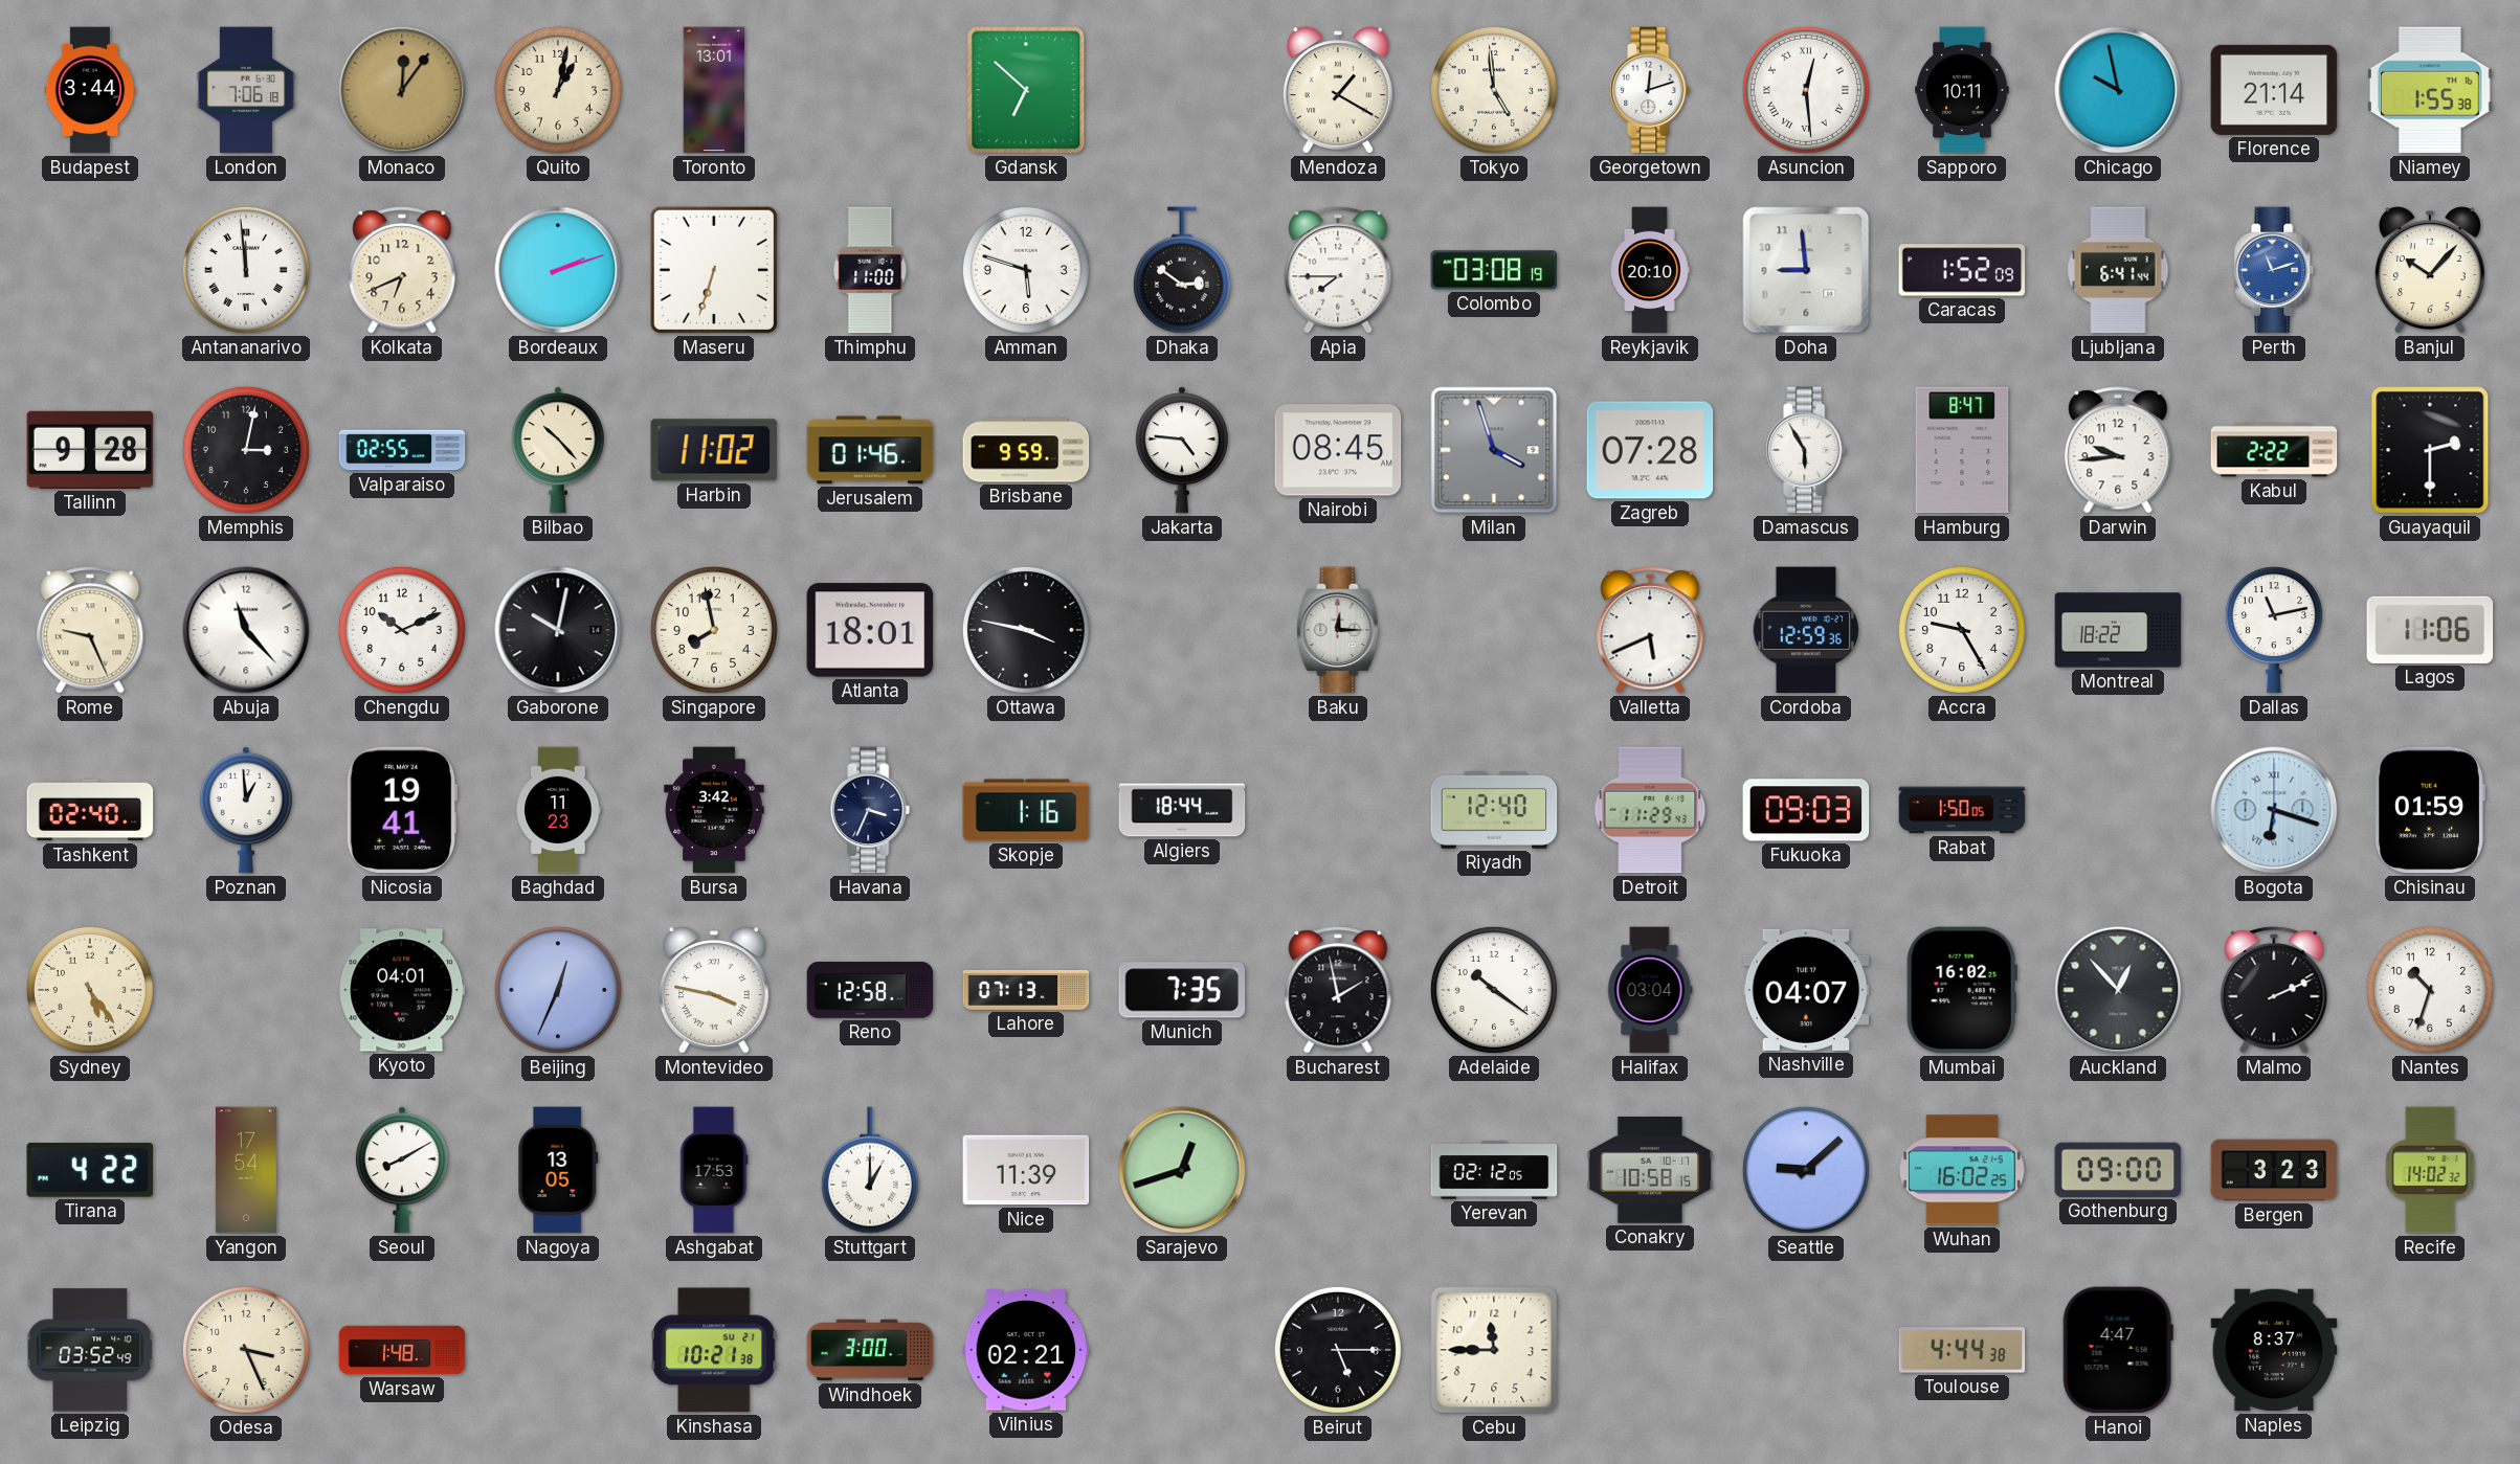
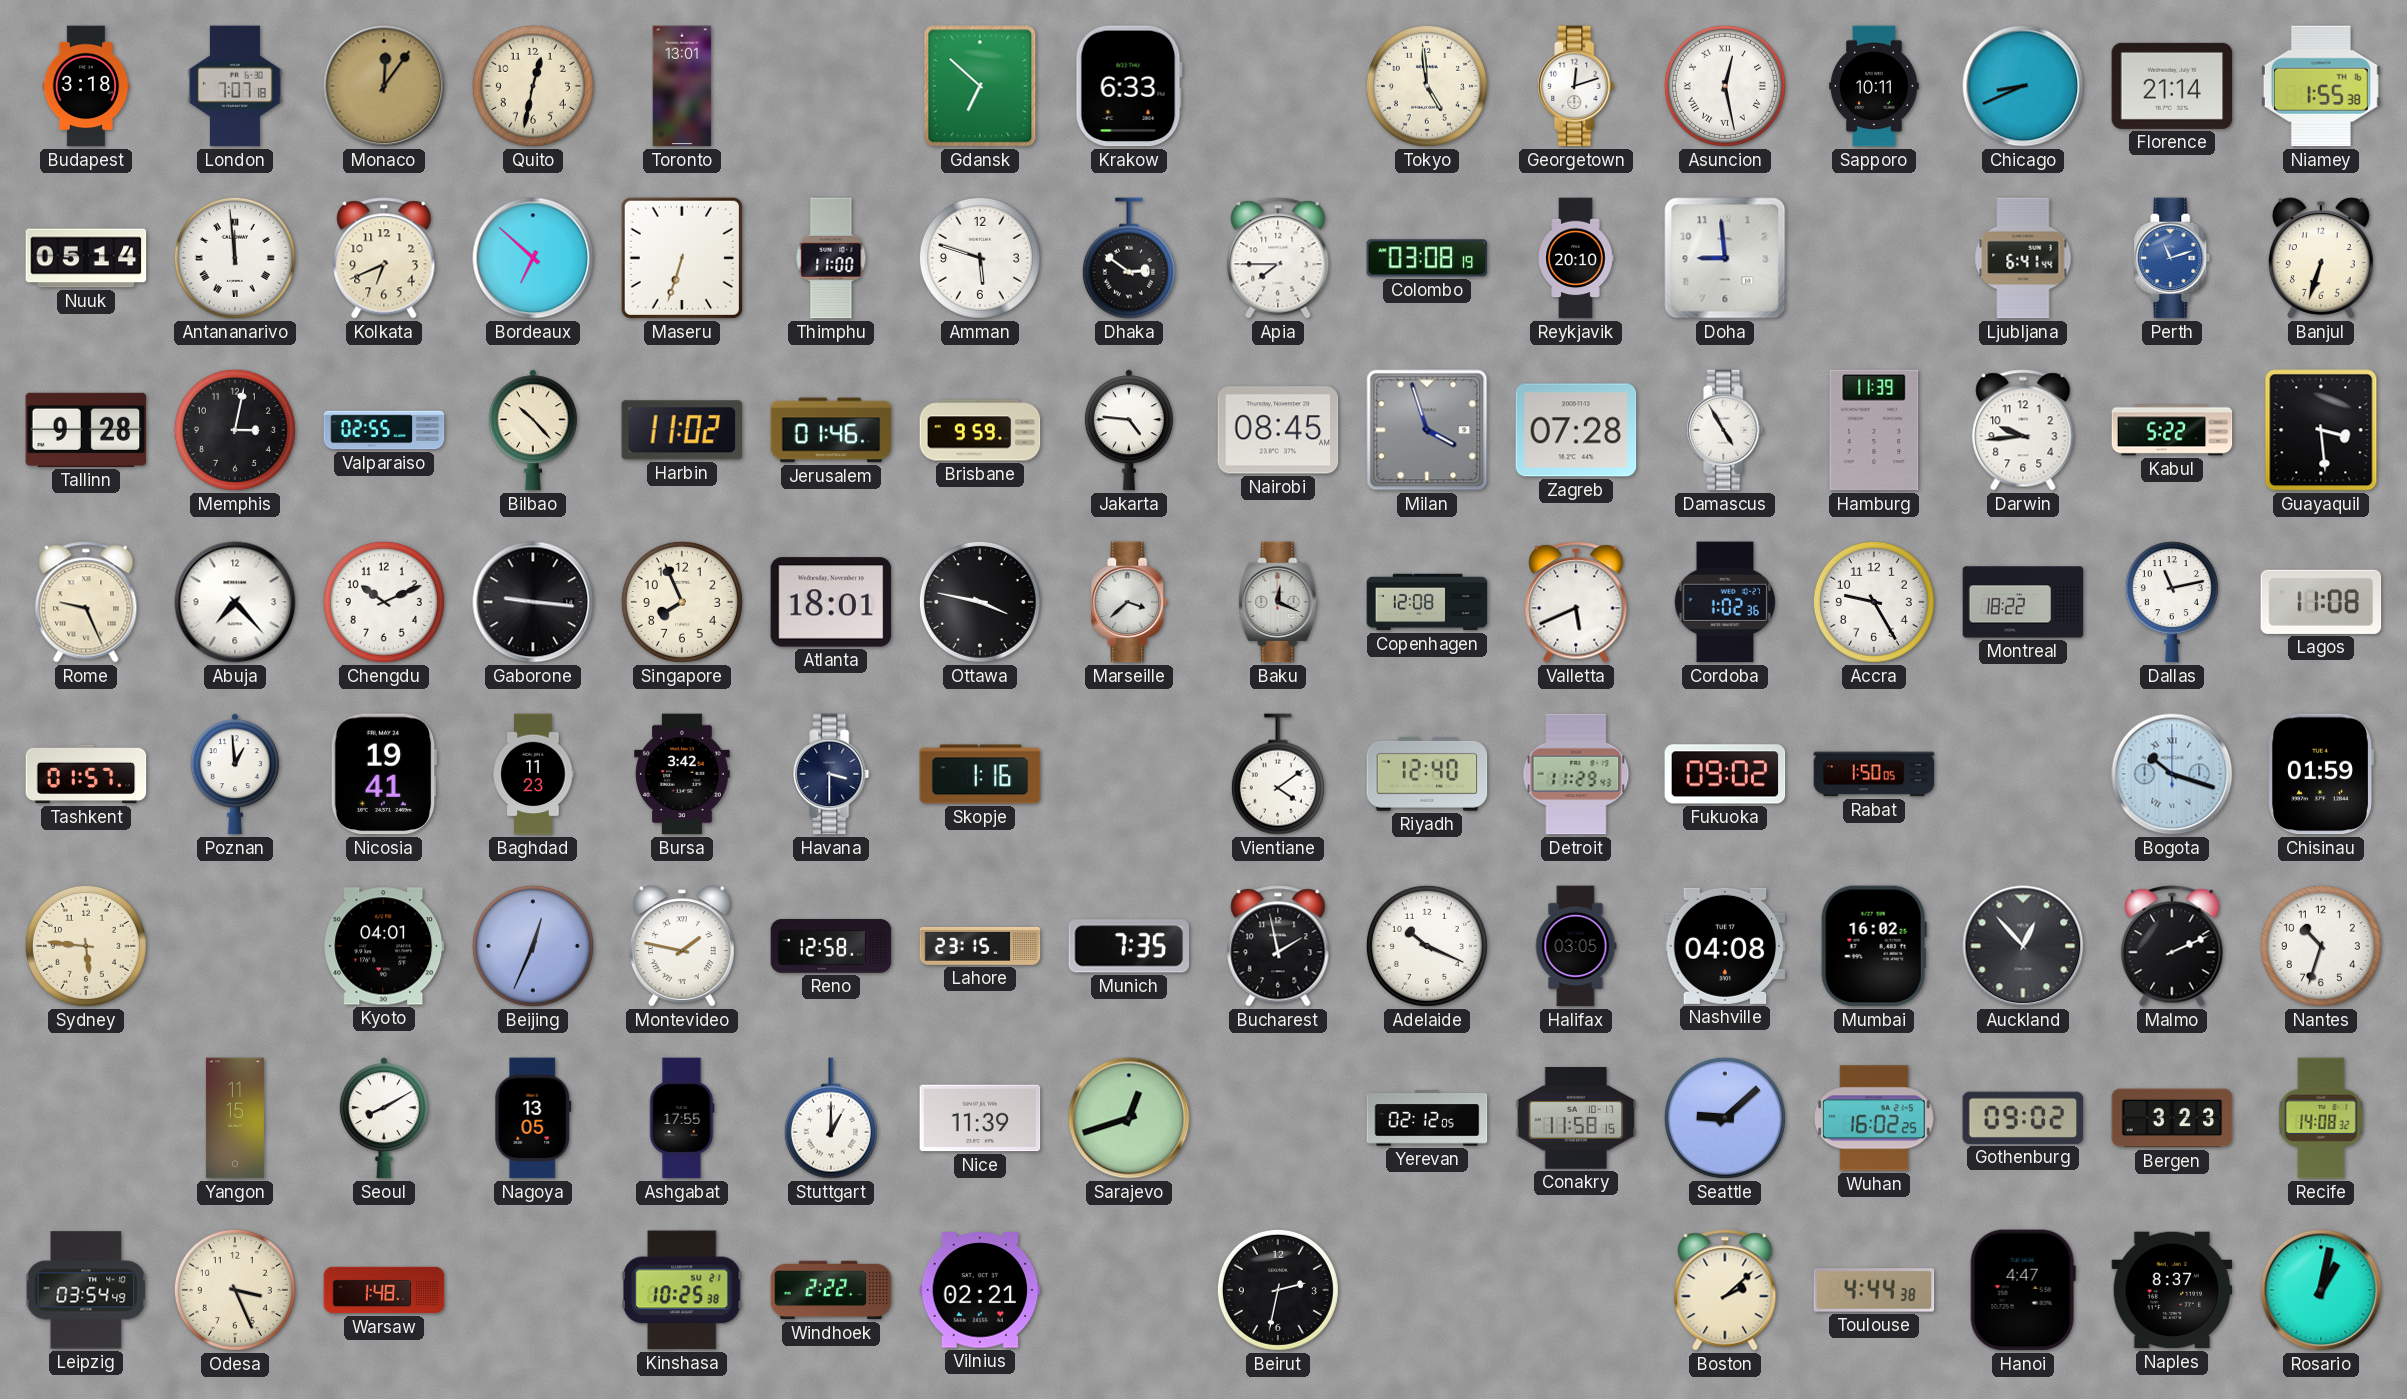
Budapest: 3:44 -> 3:18
London: 7:06 -> 7:07
Quito: 1:02 -> 12:32
Krakow: none -> 6:33
Mendoza: 1:20 -> none
Asuncion: 12:29 -> 12:28
Chicago: 9:58 -> 8:41
Nuuk: none -> 05:14
Bordeaux: 2:12 -> 6:52
Caracas: 1:52 -> none
Banjul: 10:07 -> 6:33
Damascus: 5:55 -> 4:55
Hamburg: 8:47 -> 11:39
Kabul: 2:22 -> 5:22
Guayaquil: 2:30 -> 3:29
Abuja: 11:23 -> 7:23
Gaborone: 10:02 -> 9:16
Singapore: 7:58 -> 7:56
Marseille: none -> 3:38
Baku: 12:15 -> 12:19
Copenhagen: none -> 12:08
Cordoba: 12:59 -> 1:02
Lagos: 11:06 -> 11:08
Tashkent: 02:40 -> 01:57
Havana: 3:34 -> 3:30
Algiers: 18:44 -> none
Vientiane: none -> 4:09
Fukuoka: 09:03 -> 09:02
Bogota: 6:18 -> 10:18
Sydney: 5:24 -> 5:46
Montevideo: 3:47 -> 1:47
Lahore: 07:13 -> 23:15
Adelaide: 10:21 -> 10:19
Halifax: 03:04 -> 03:05
Nashville: 04:07 -> 04:08
Tirana: 4:22 -> none
Yangon: 17:54 -> 11:15
Ashgabat: 17:53 -> 17:55
Conakry: 10:58 -> 11:58
Gothenburg: 09:00 -> 09:02
Recife: 14:02 -> 14:08
Leipzig: 03:52 -> 03:54
Kinshasa: 10:21 -> 10:25
Windhoek: 3:00 -> 2:22
Beirut: 5:15 -> 2:32
Cebu: 11:45 -> none
Boston: none -> 2:08
Rosario: none -> 1:02
